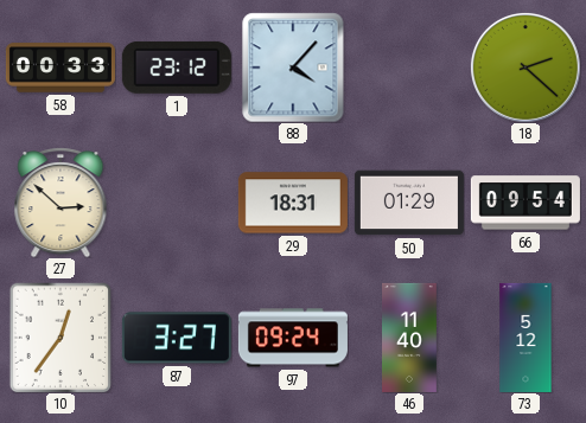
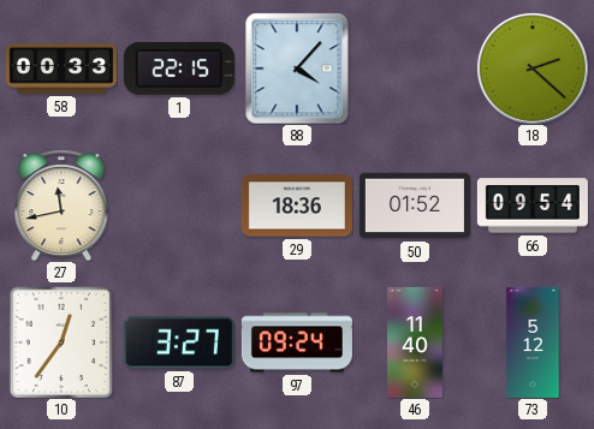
1: 23:12 -> 22:15
27: 2:52 -> 11:43
29: 18:31 -> 18:36
50: 01:29 -> 01:52
